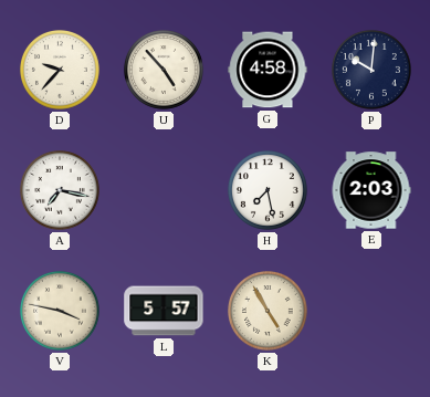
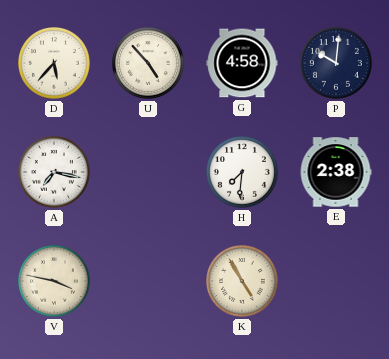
D: 9:37 -> 5:37
H: 7:28 -> 7:31
E: 2:03 -> 2:38
L: 5:57 -> none
